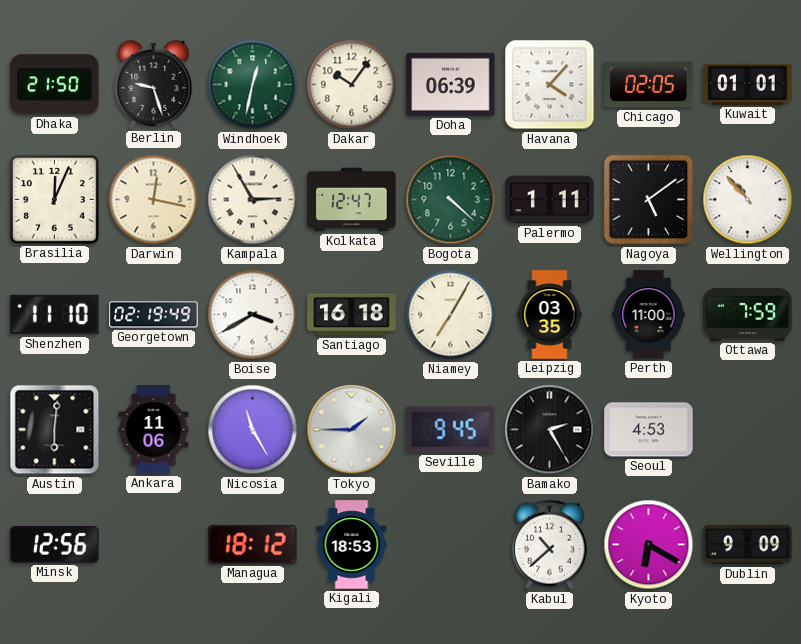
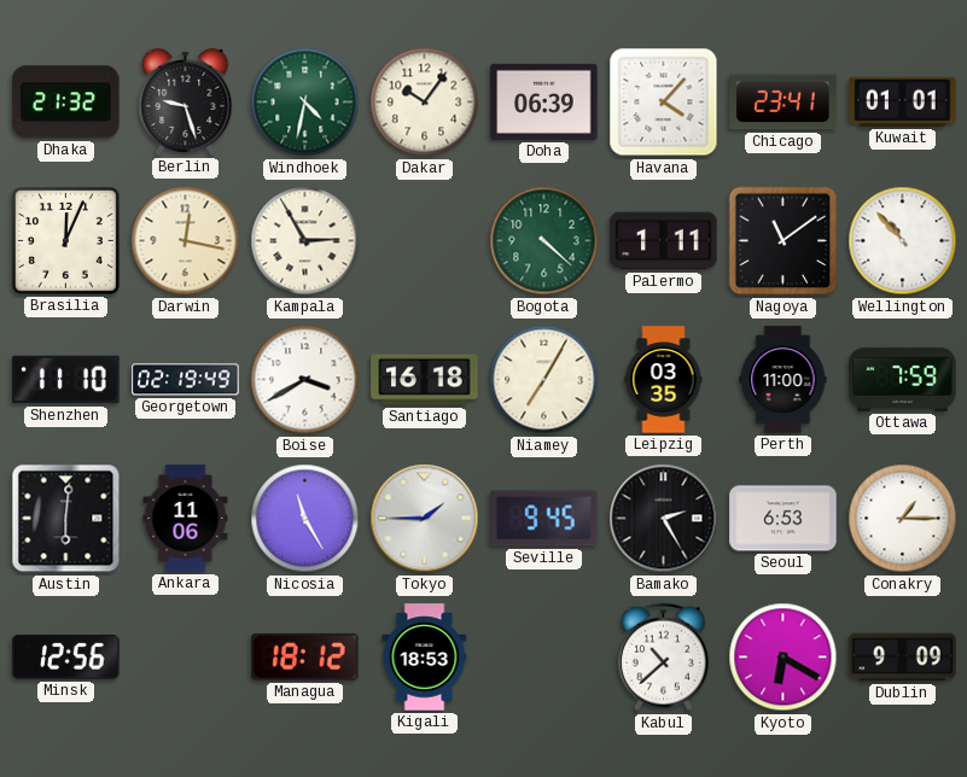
Dhaka: 21:50 -> 21:32
Windhoek: 12:32 -> 4:32
Chicago: 02:05 -> 23:41
Kolkata: 12:47 -> none
Nagoya: 5:09 -> 11:09
Seoul: 4:53 -> 6:53
Conakry: none -> 1:15
